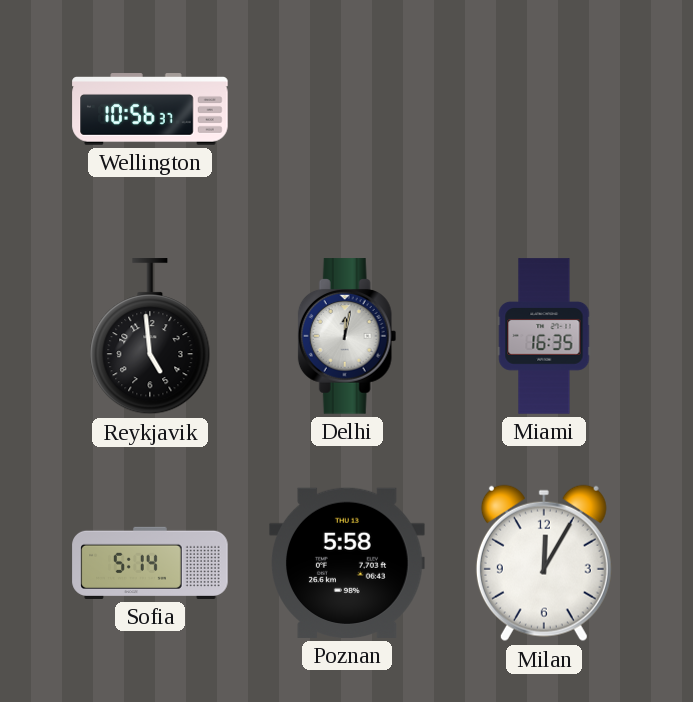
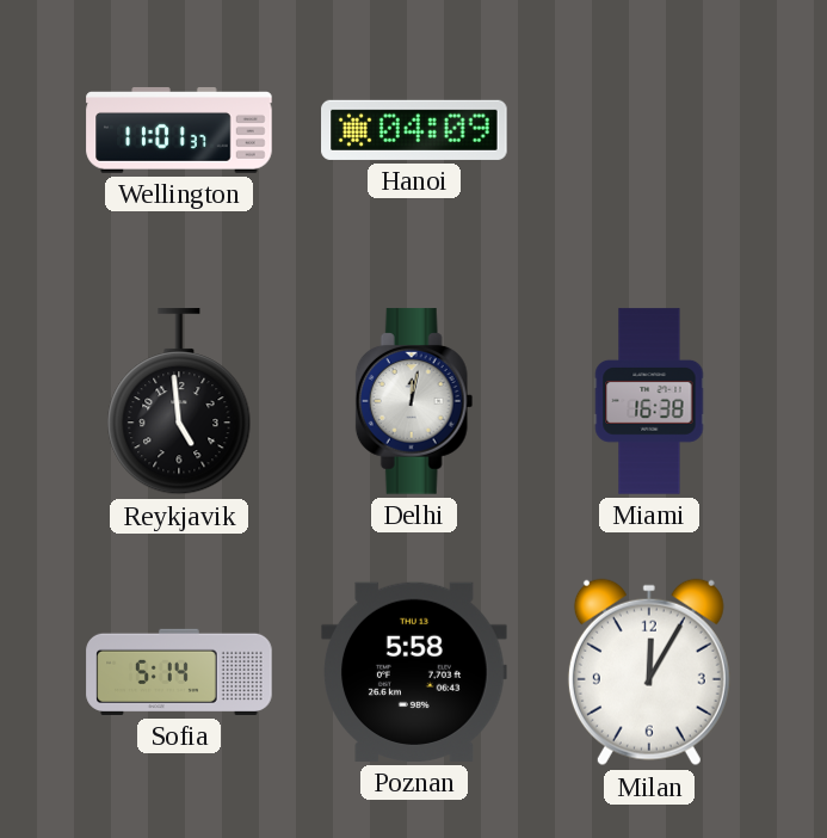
Wellington: 10:56 -> 11:01
Hanoi: none -> 04:09
Miami: 16:35 -> 16:38
